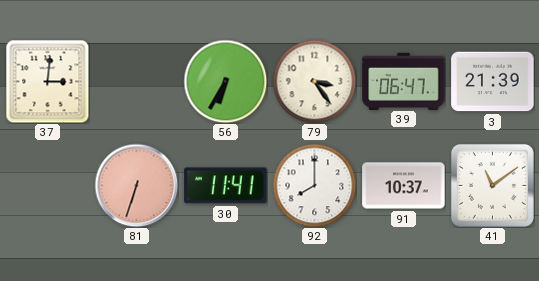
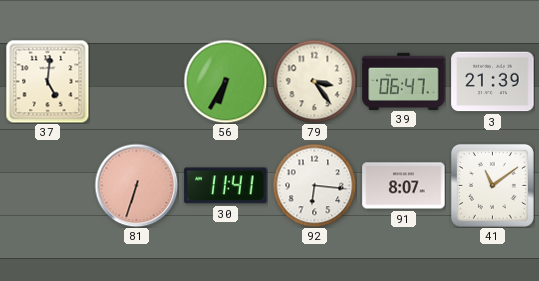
37: 3:01 -> 5:01
92: 8:00 -> 6:16
91: 10:37 -> 8:07
